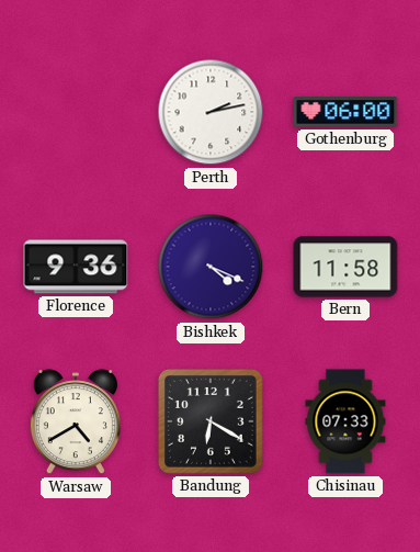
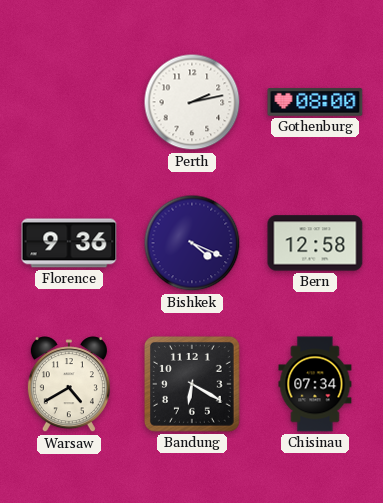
Gothenburg: 06:00 -> 08:00
Bern: 11:58 -> 12:58
Chisinau: 07:33 -> 07:34
